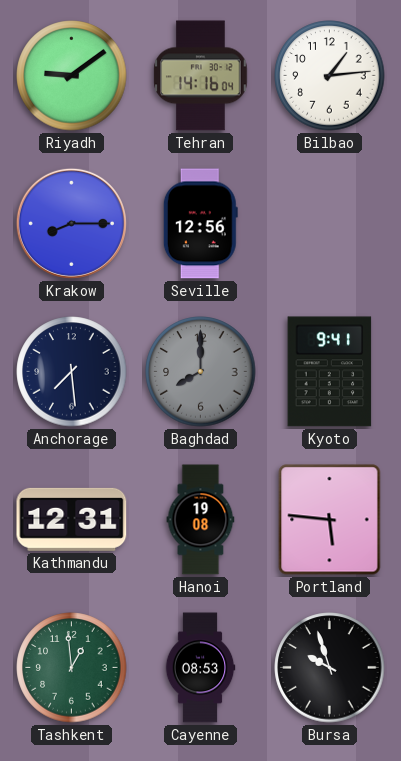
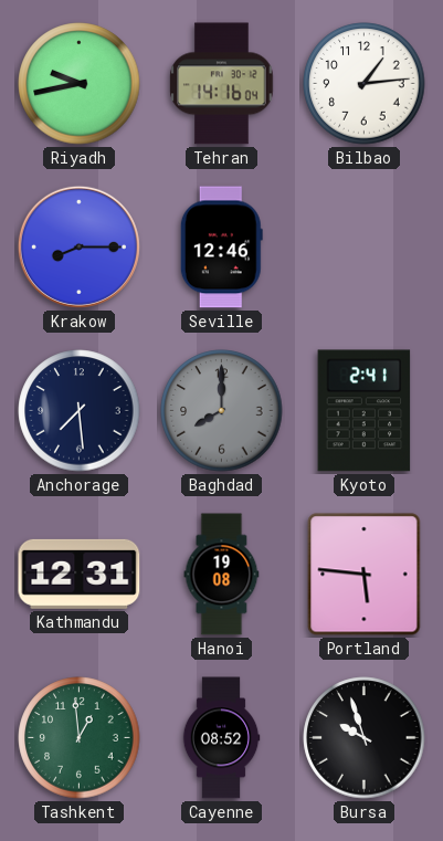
Riyadh: 9:09 -> 9:43
Seville: 12:56 -> 12:46
Kyoto: 9:41 -> 2:41
Cayenne: 08:53 -> 08:52
